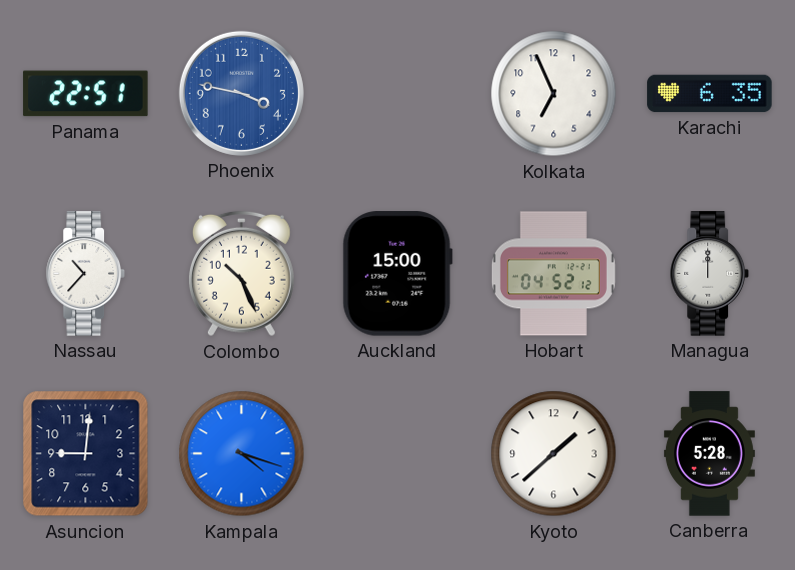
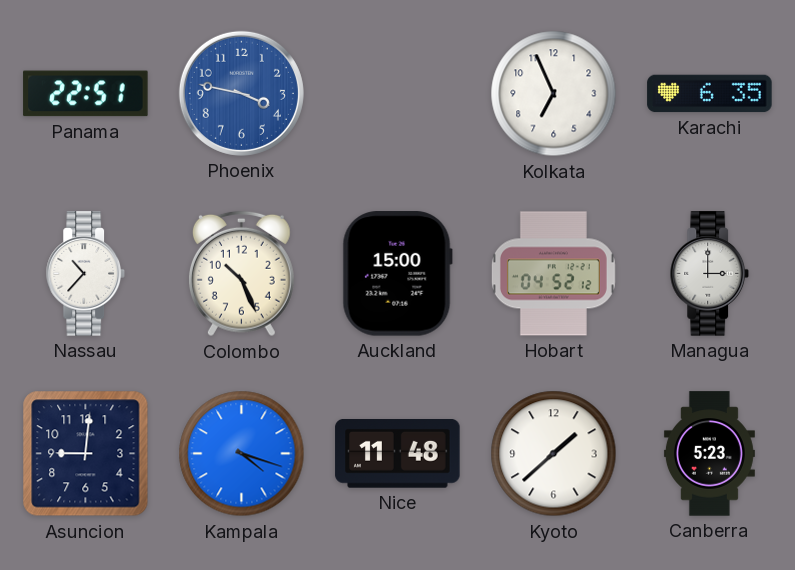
Managua: 12:00 -> 3:00
Nice: none -> 11:48
Canberra: 5:28 -> 5:23
